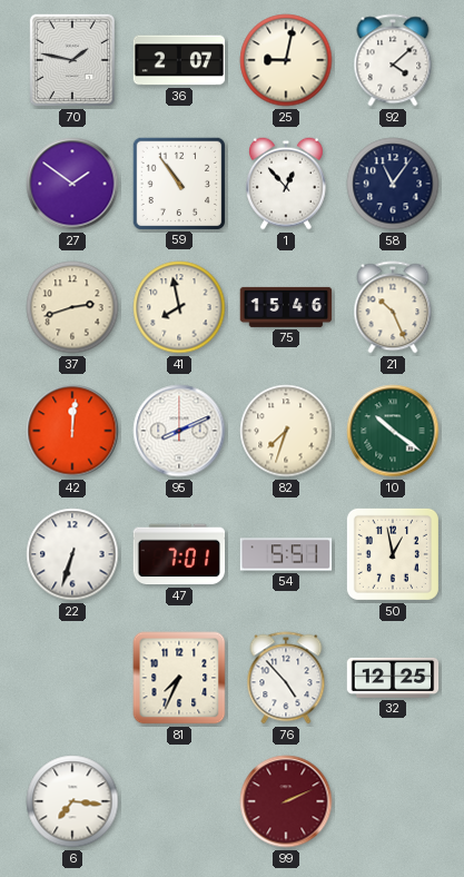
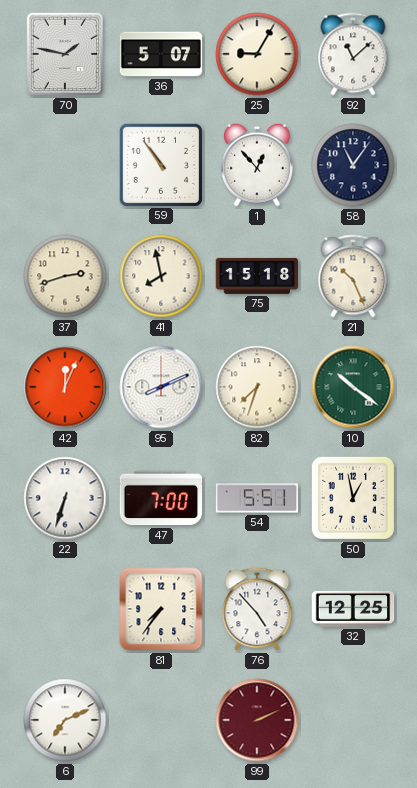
36: 2:07 -> 5:07
25: 9:02 -> 9:05
92: 4:08 -> 11:08
27: 1:51 -> none
75: 15:46 -> 15:18
42: 12:01 -> 12:04
47: 7:01 -> 7:00
81: 7:34 -> 7:36
6: 7:16 -> 7:11
